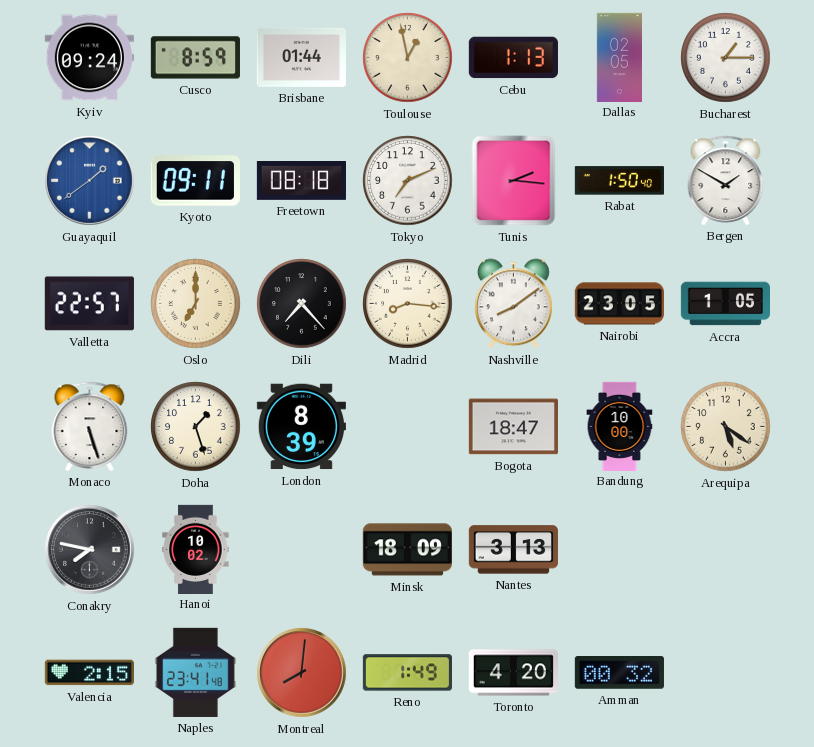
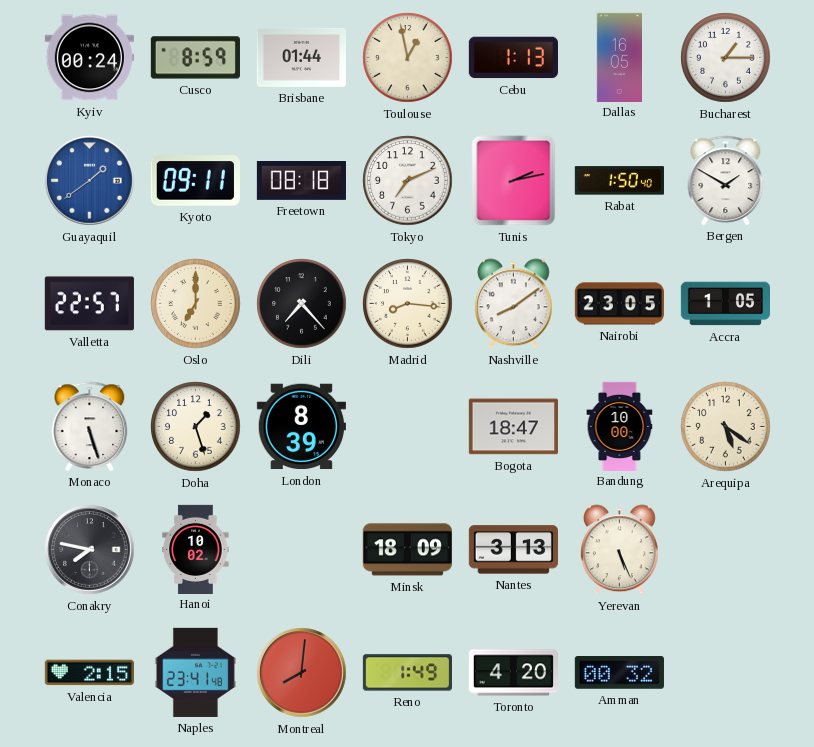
Kyiv: 09:24 -> 00:24
Dallas: 02:05 -> 16:05
Tunis: 2:16 -> 2:13
Yerevan: none -> 5:26
